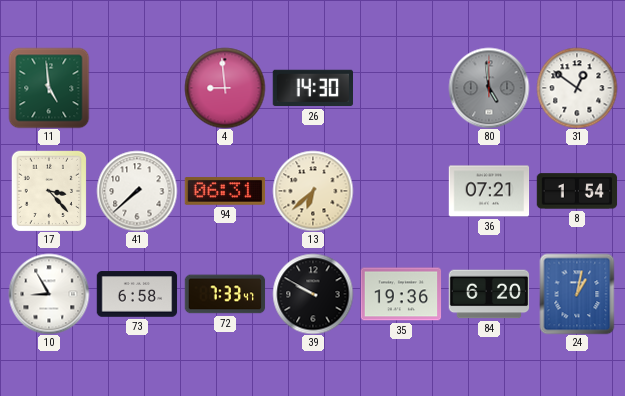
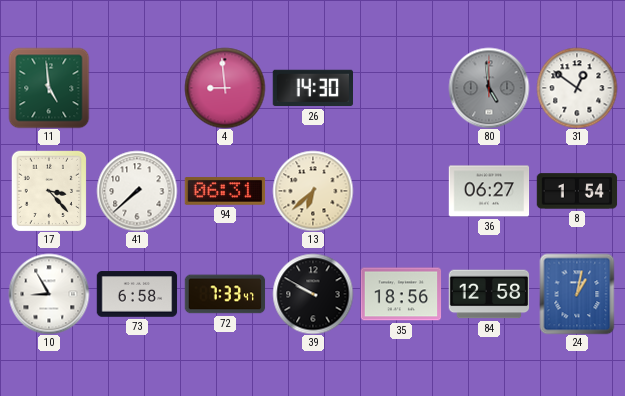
36: 07:21 -> 06:27
35: 19:36 -> 18:56
84: 6:20 -> 12:58
